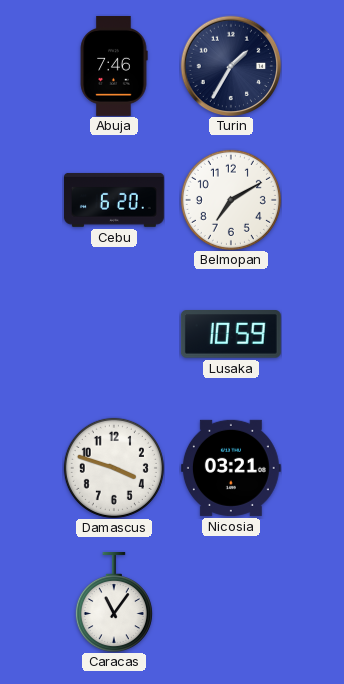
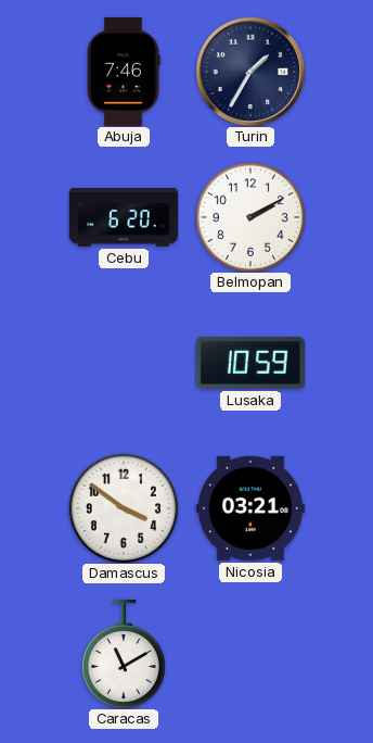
Belmopan: 7:10 -> 2:10
Damascus: 3:48 -> 3:51
Caracas: 11:06 -> 11:10
